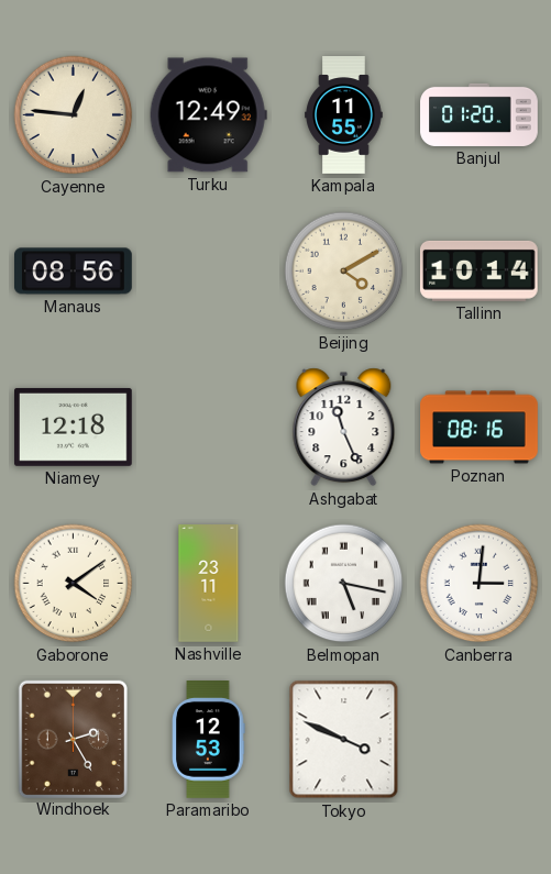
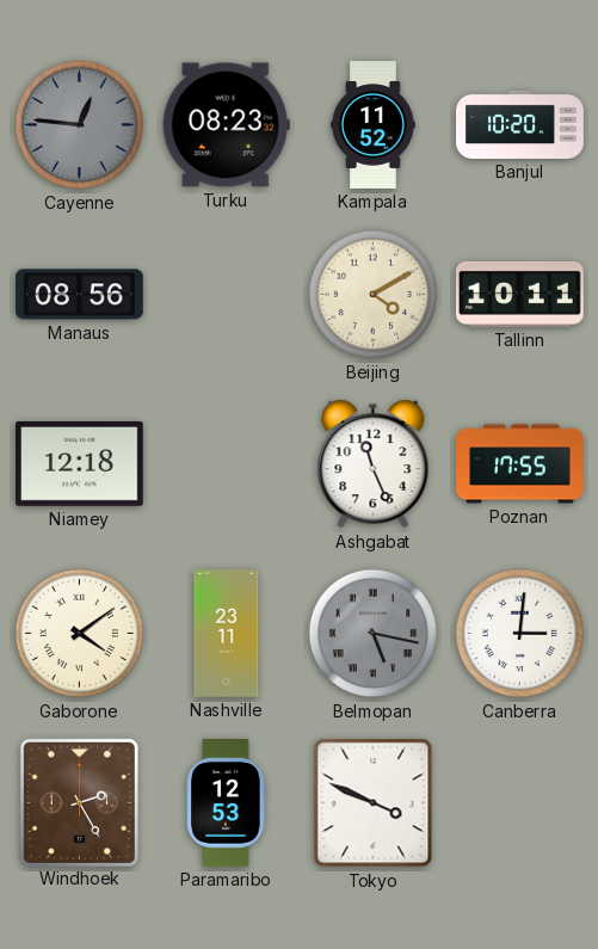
Cayenne dial: cream -> grey
Turku: 12:49 -> 08:23
Kampala: 11:55 -> 11:52
Banjul: 01:20 -> 10:20
Tallinn: 10:14 -> 10:11
Poznan: 08:16 -> 17:55
Belmopan dial: white -> grey
